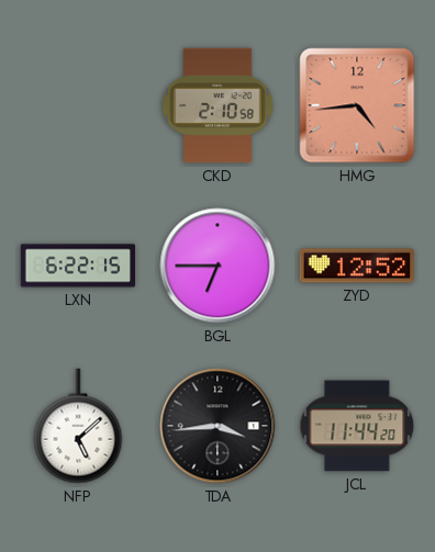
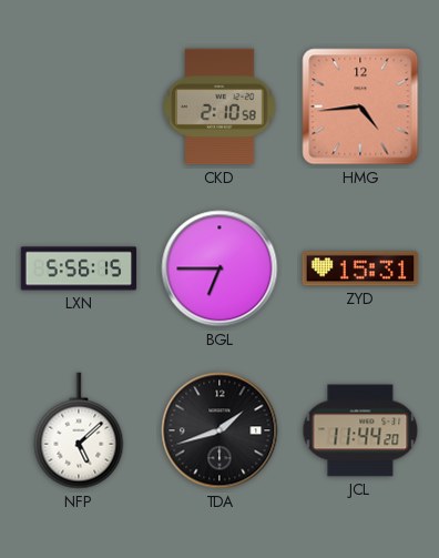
LXN: 6:22 -> 5:56
ZYD: 12:52 -> 15:31
TDA: 3:44 -> 1:42
